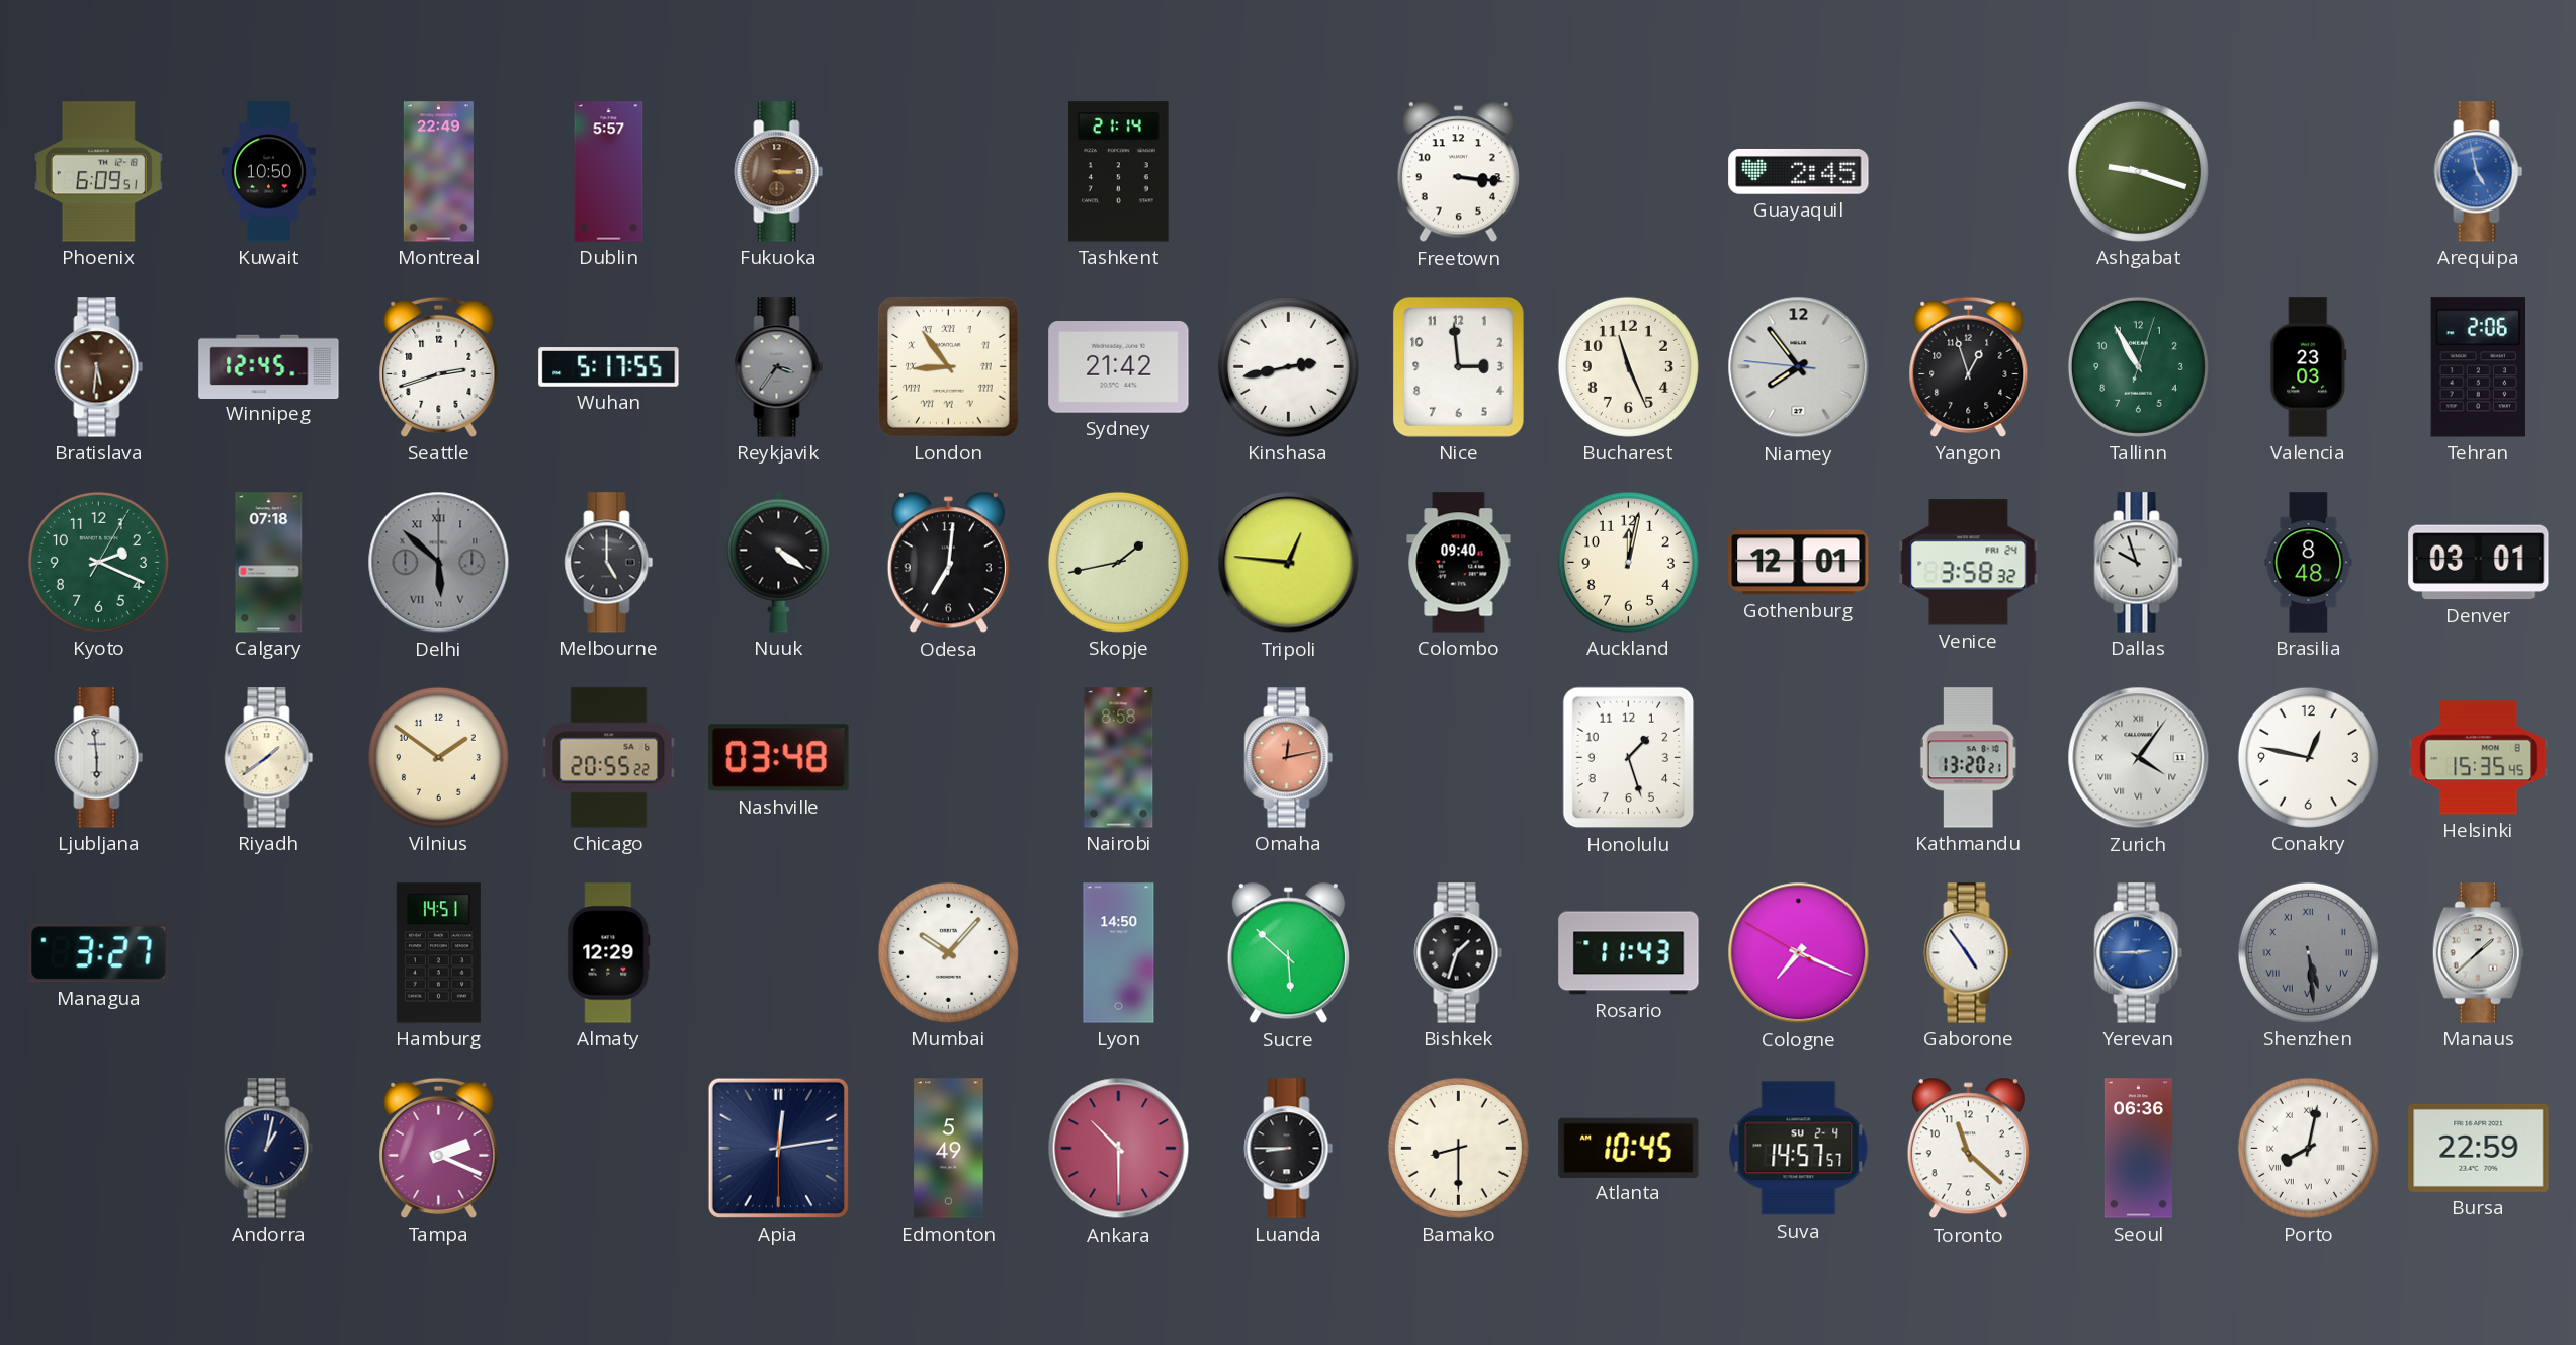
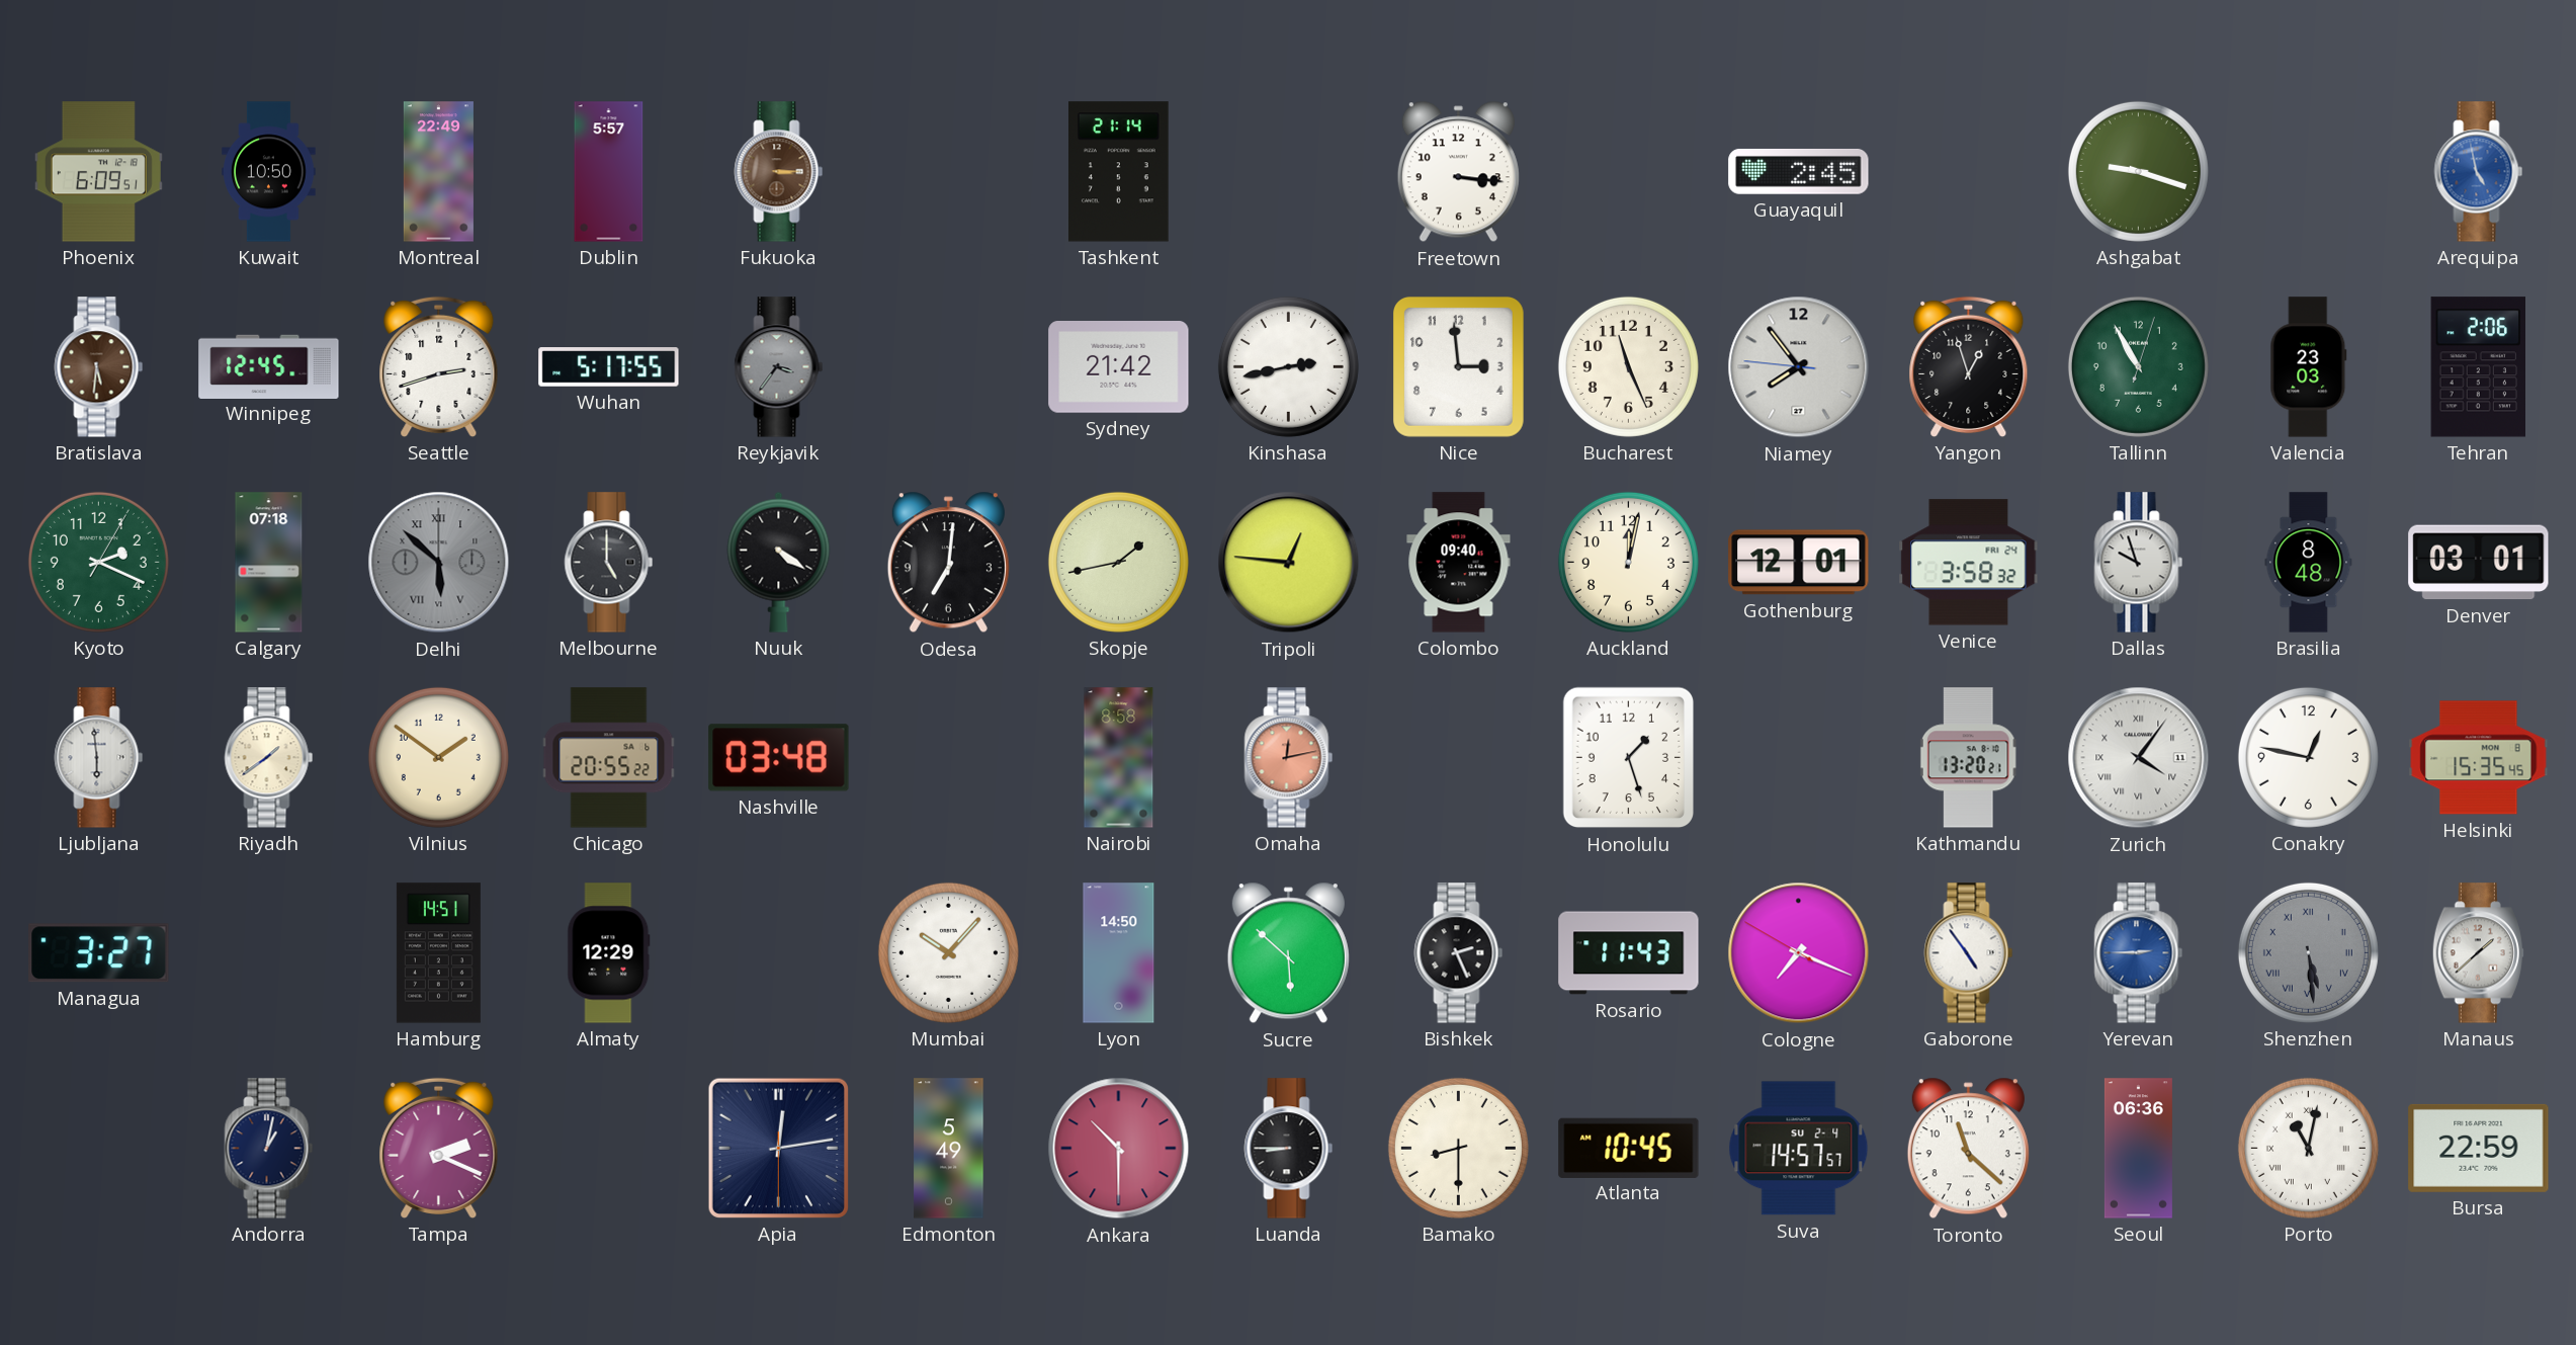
London: 8:54 -> none
Bishkek: 1:33 -> 2:26
Porto: 8:02 -> 11:02
